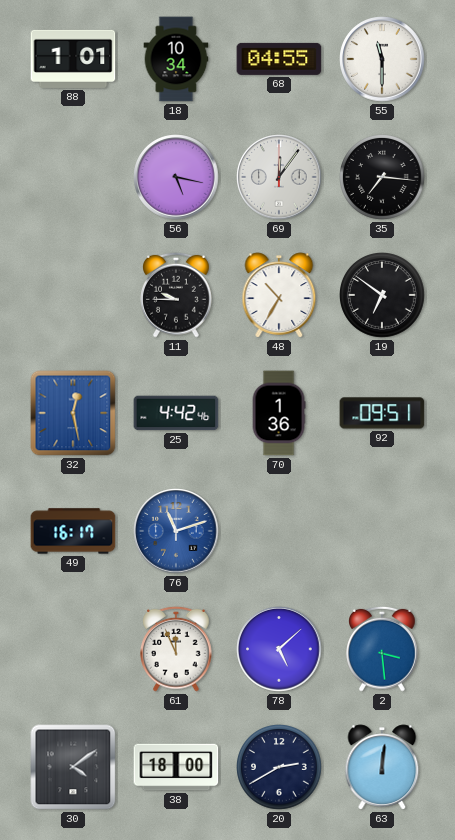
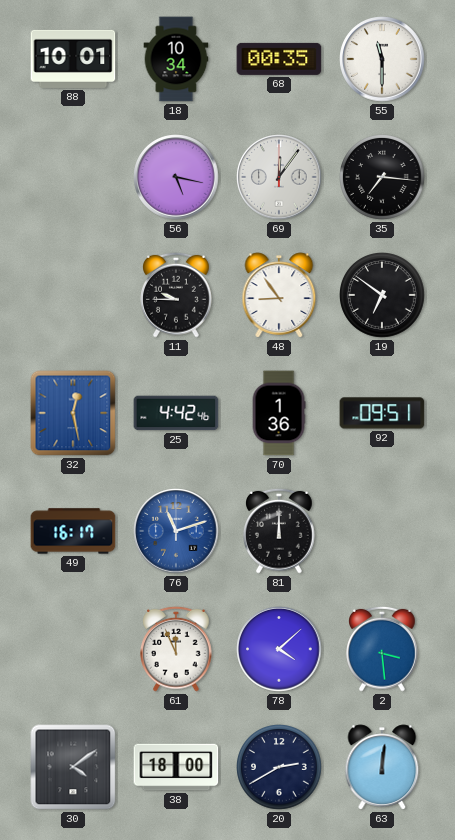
88: 1:01 -> 10:01
68: 04:55 -> 00:35
48: 10:35 -> 8:54
81: none -> 12:00
78: 5:08 -> 4:08
